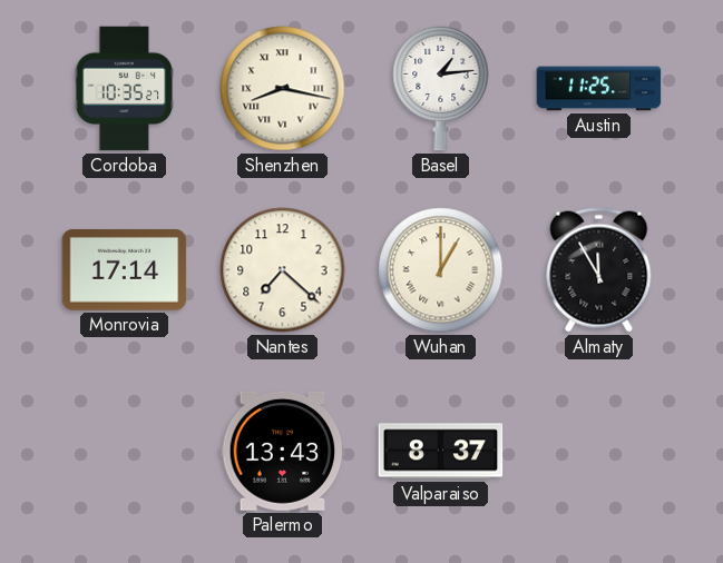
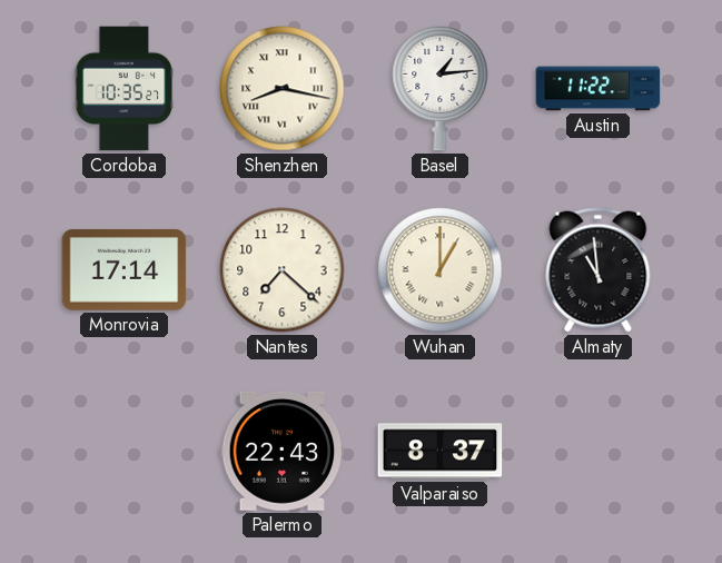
Austin: 11:25 -> 11:22
Almaty: 11:55 -> 10:59
Palermo: 13:43 -> 22:43
